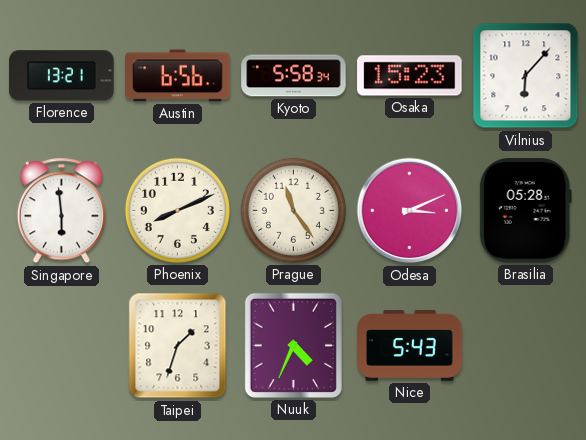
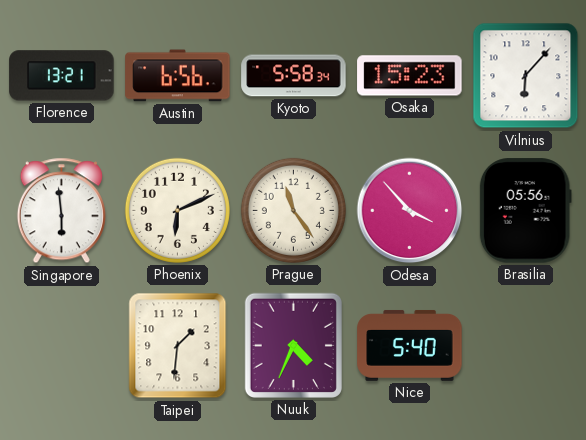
Phoenix: 8:11 -> 6:11
Odesa: 3:11 -> 3:53
Brasilia: 05:28 -> 05:56
Taipei: 1:33 -> 1:31
Nice: 5:43 -> 5:40
